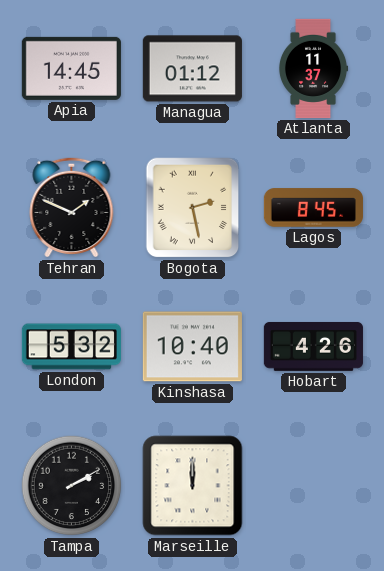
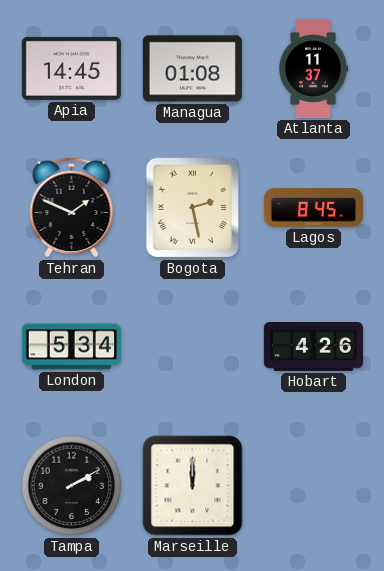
Managua: 01:12 -> 01:08
London: 5:32 -> 5:34
Kinshasa: 10:40 -> none
